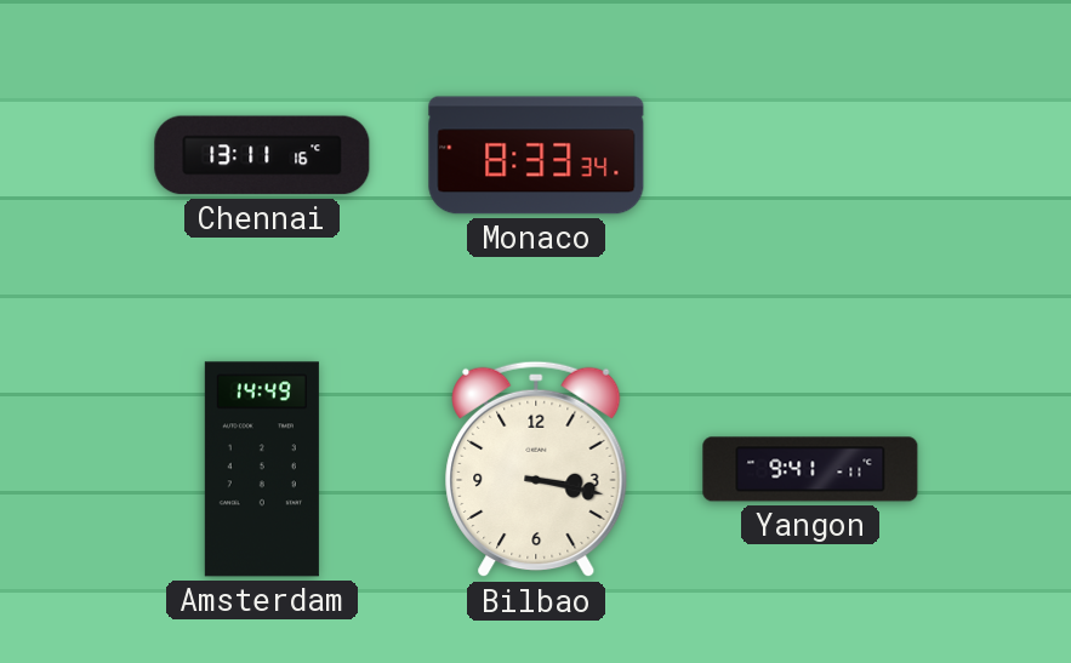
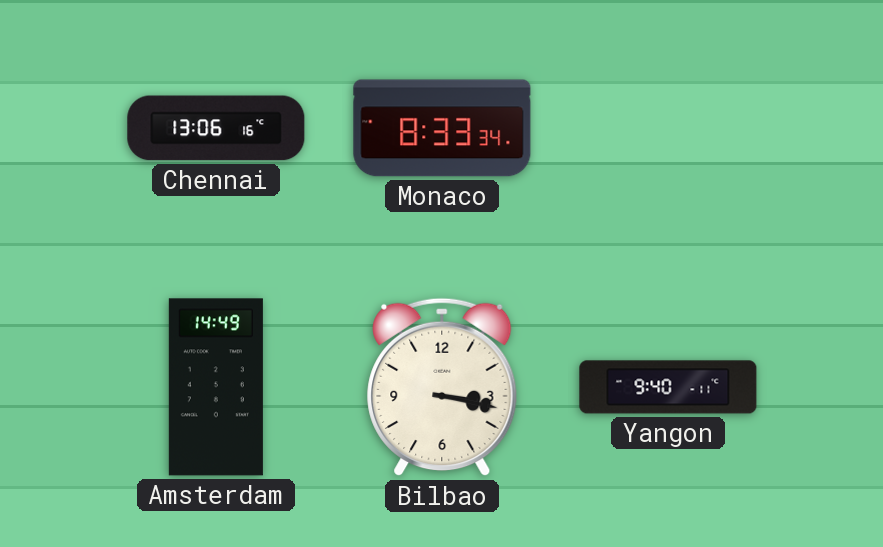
Chennai: 13:11 -> 13:06
Yangon: 9:41 -> 9:40
